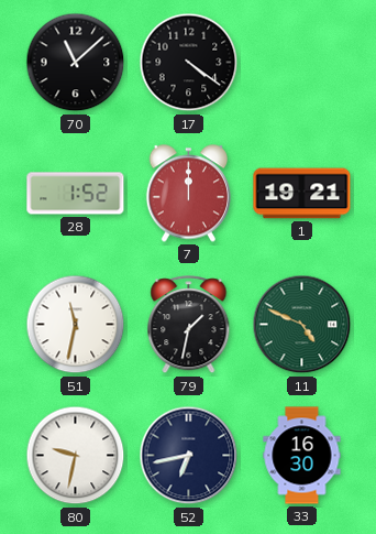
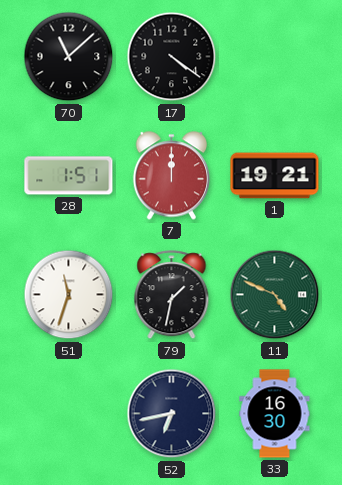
28: 1:52 -> 1:51
51: 11:32 -> 11:33
80: 9:32 -> none
